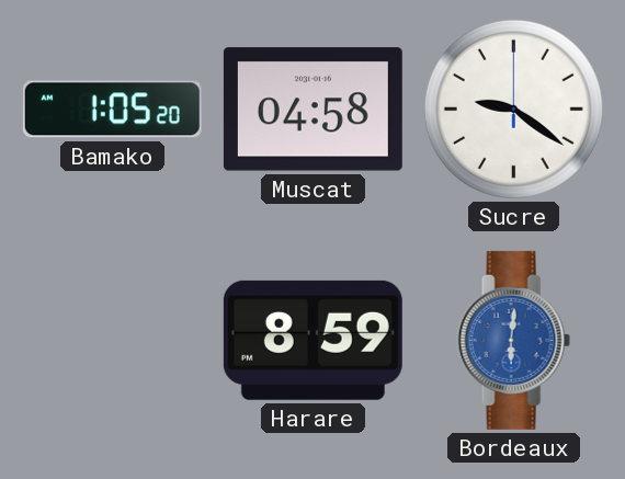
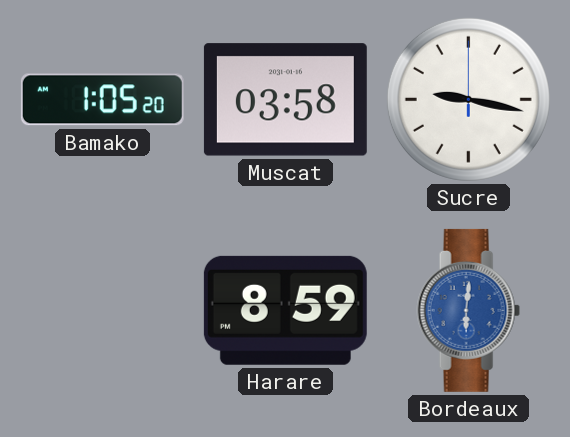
Muscat: 04:58 -> 03:58
Sucre: 9:21 -> 9:17
